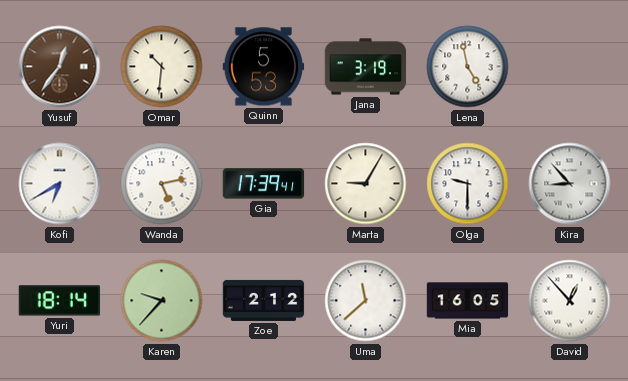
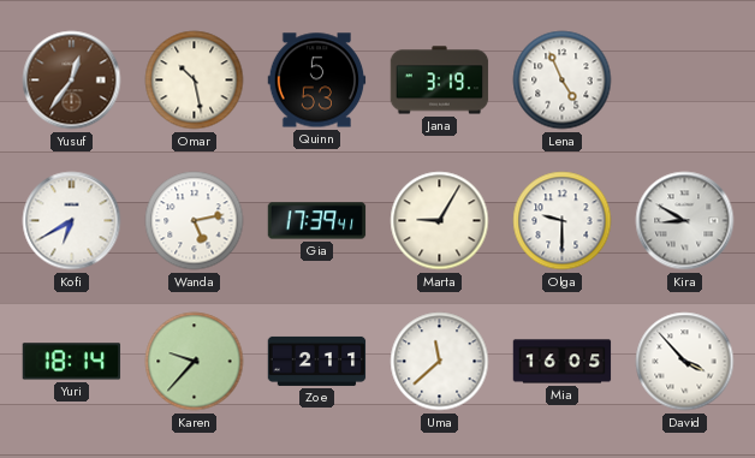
Omar: 10:31 -> 10:28
Lena: 4:58 -> 4:56
Kira: 8:53 -> 8:50
Zoe: 2:12 -> 2:11
David: 12:53 -> 3:53
